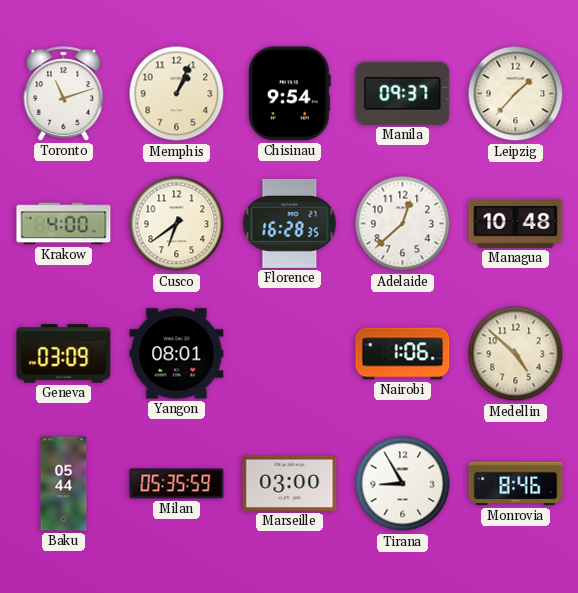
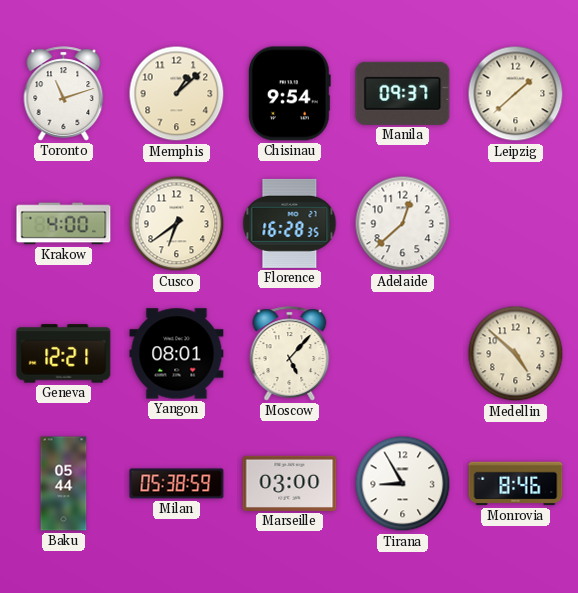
Memphis: 1:04 -> 1:08
Leipzig: 1:37 -> 1:38
Managua: 10:48 -> none
Geneva: 03:09 -> 12:21
Moscow: none -> 5:07
Nairobi: 1:06 -> none
Milan: 05:35 -> 05:38
